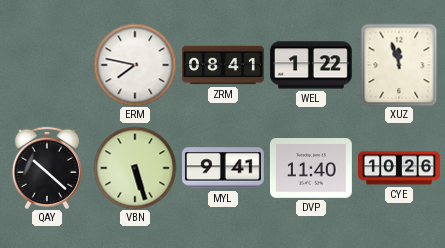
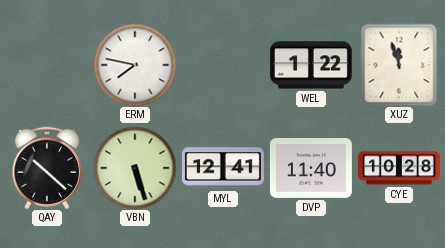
ZRM: 08:41 -> none
MYL: 9:41 -> 12:41
CYE: 10:26 -> 10:28
